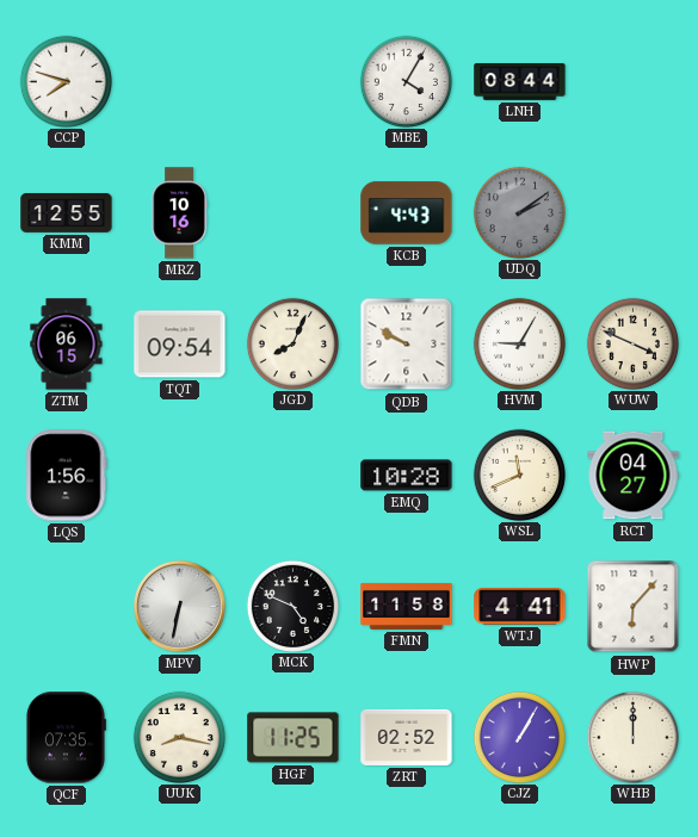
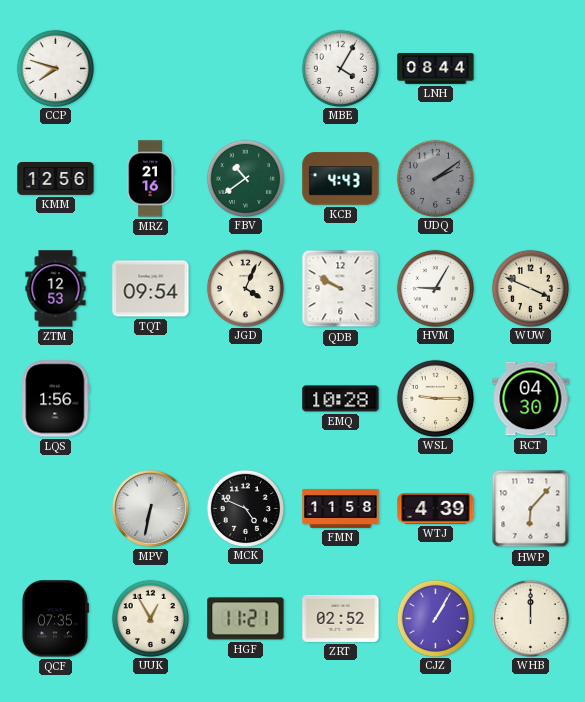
KMM: 12:55 -> 12:56
MRZ: 10:16 -> 21:16
FBV: none -> 10:39
ZTM: 06:15 -> 12:53
JGD: 8:04 -> 4:04
WSL: 11:41 -> 9:15
RCT: 04:27 -> 04:30
WTJ: 4:41 -> 4:39
UUK: 8:17 -> 12:55
HGF: 11:25 -> 11:21
